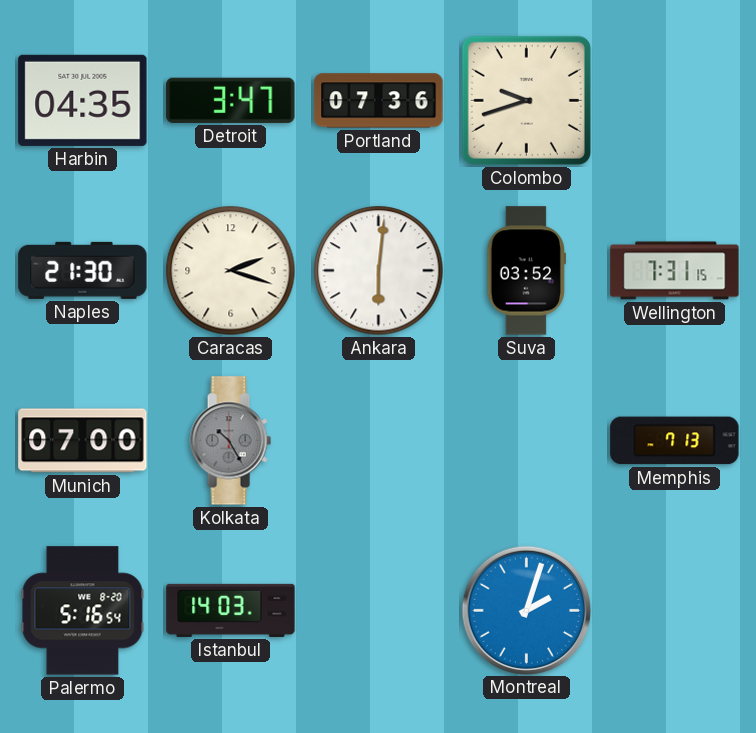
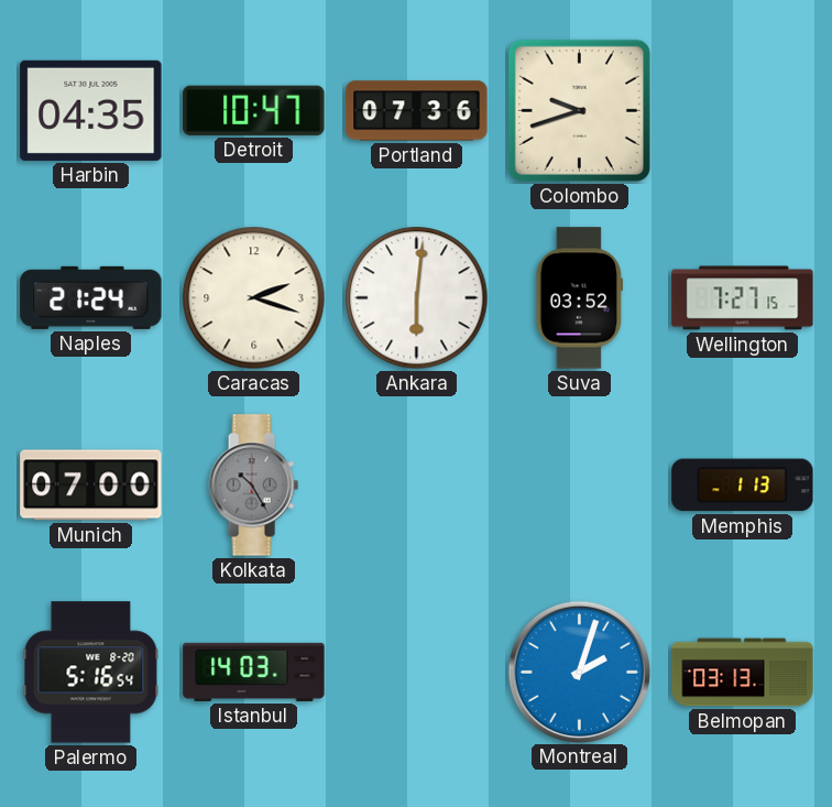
Detroit: 3:47 -> 10:47
Naples: 21:30 -> 21:24
Wellington: 7:31 -> 7:27
Memphis: 7:13 -> 1:13
Belmopan: none -> 03:13
